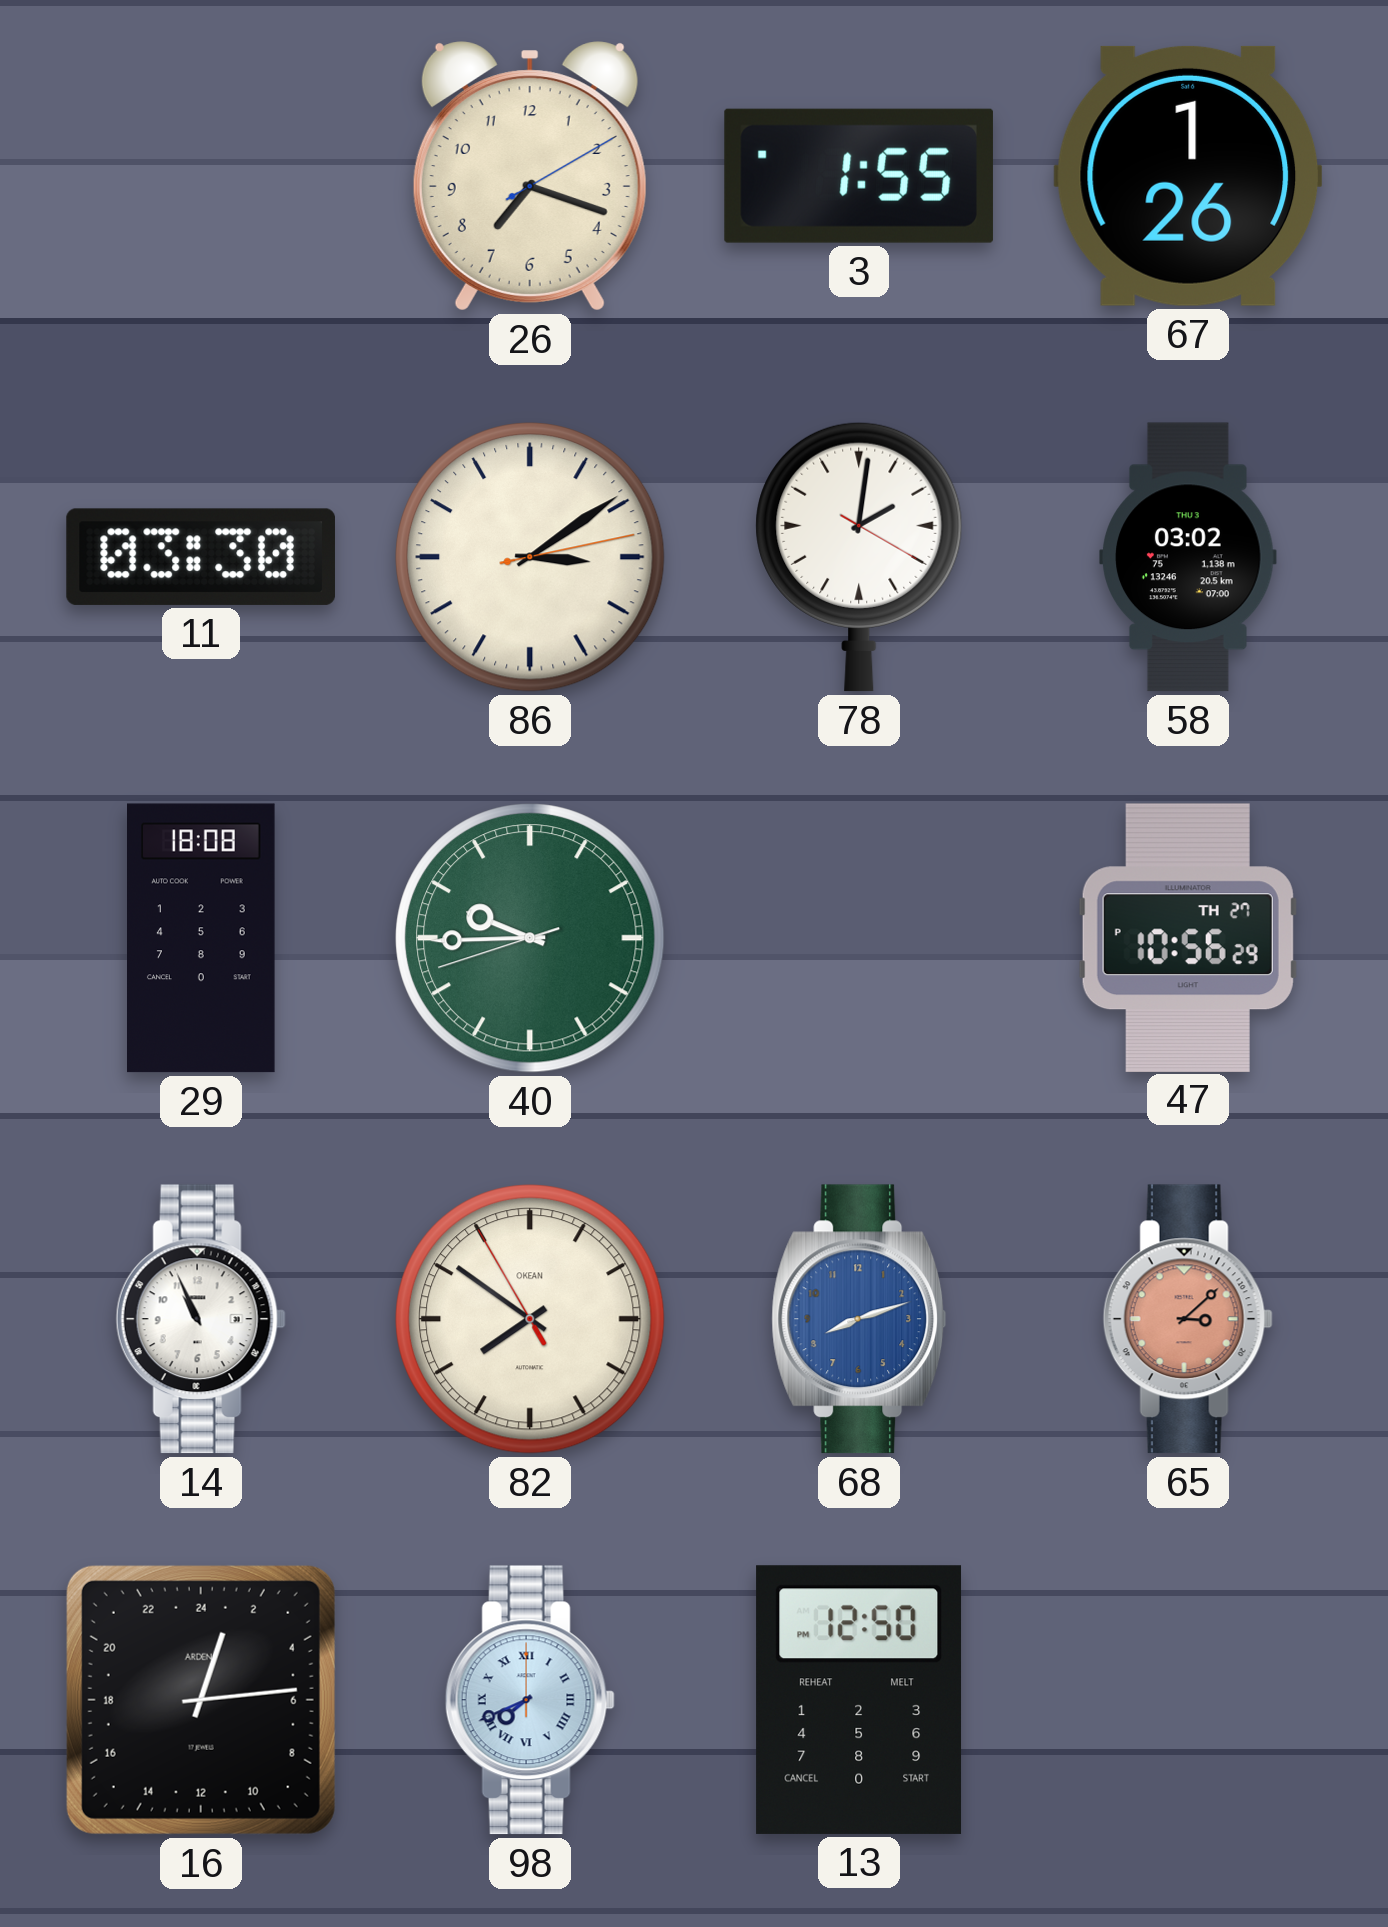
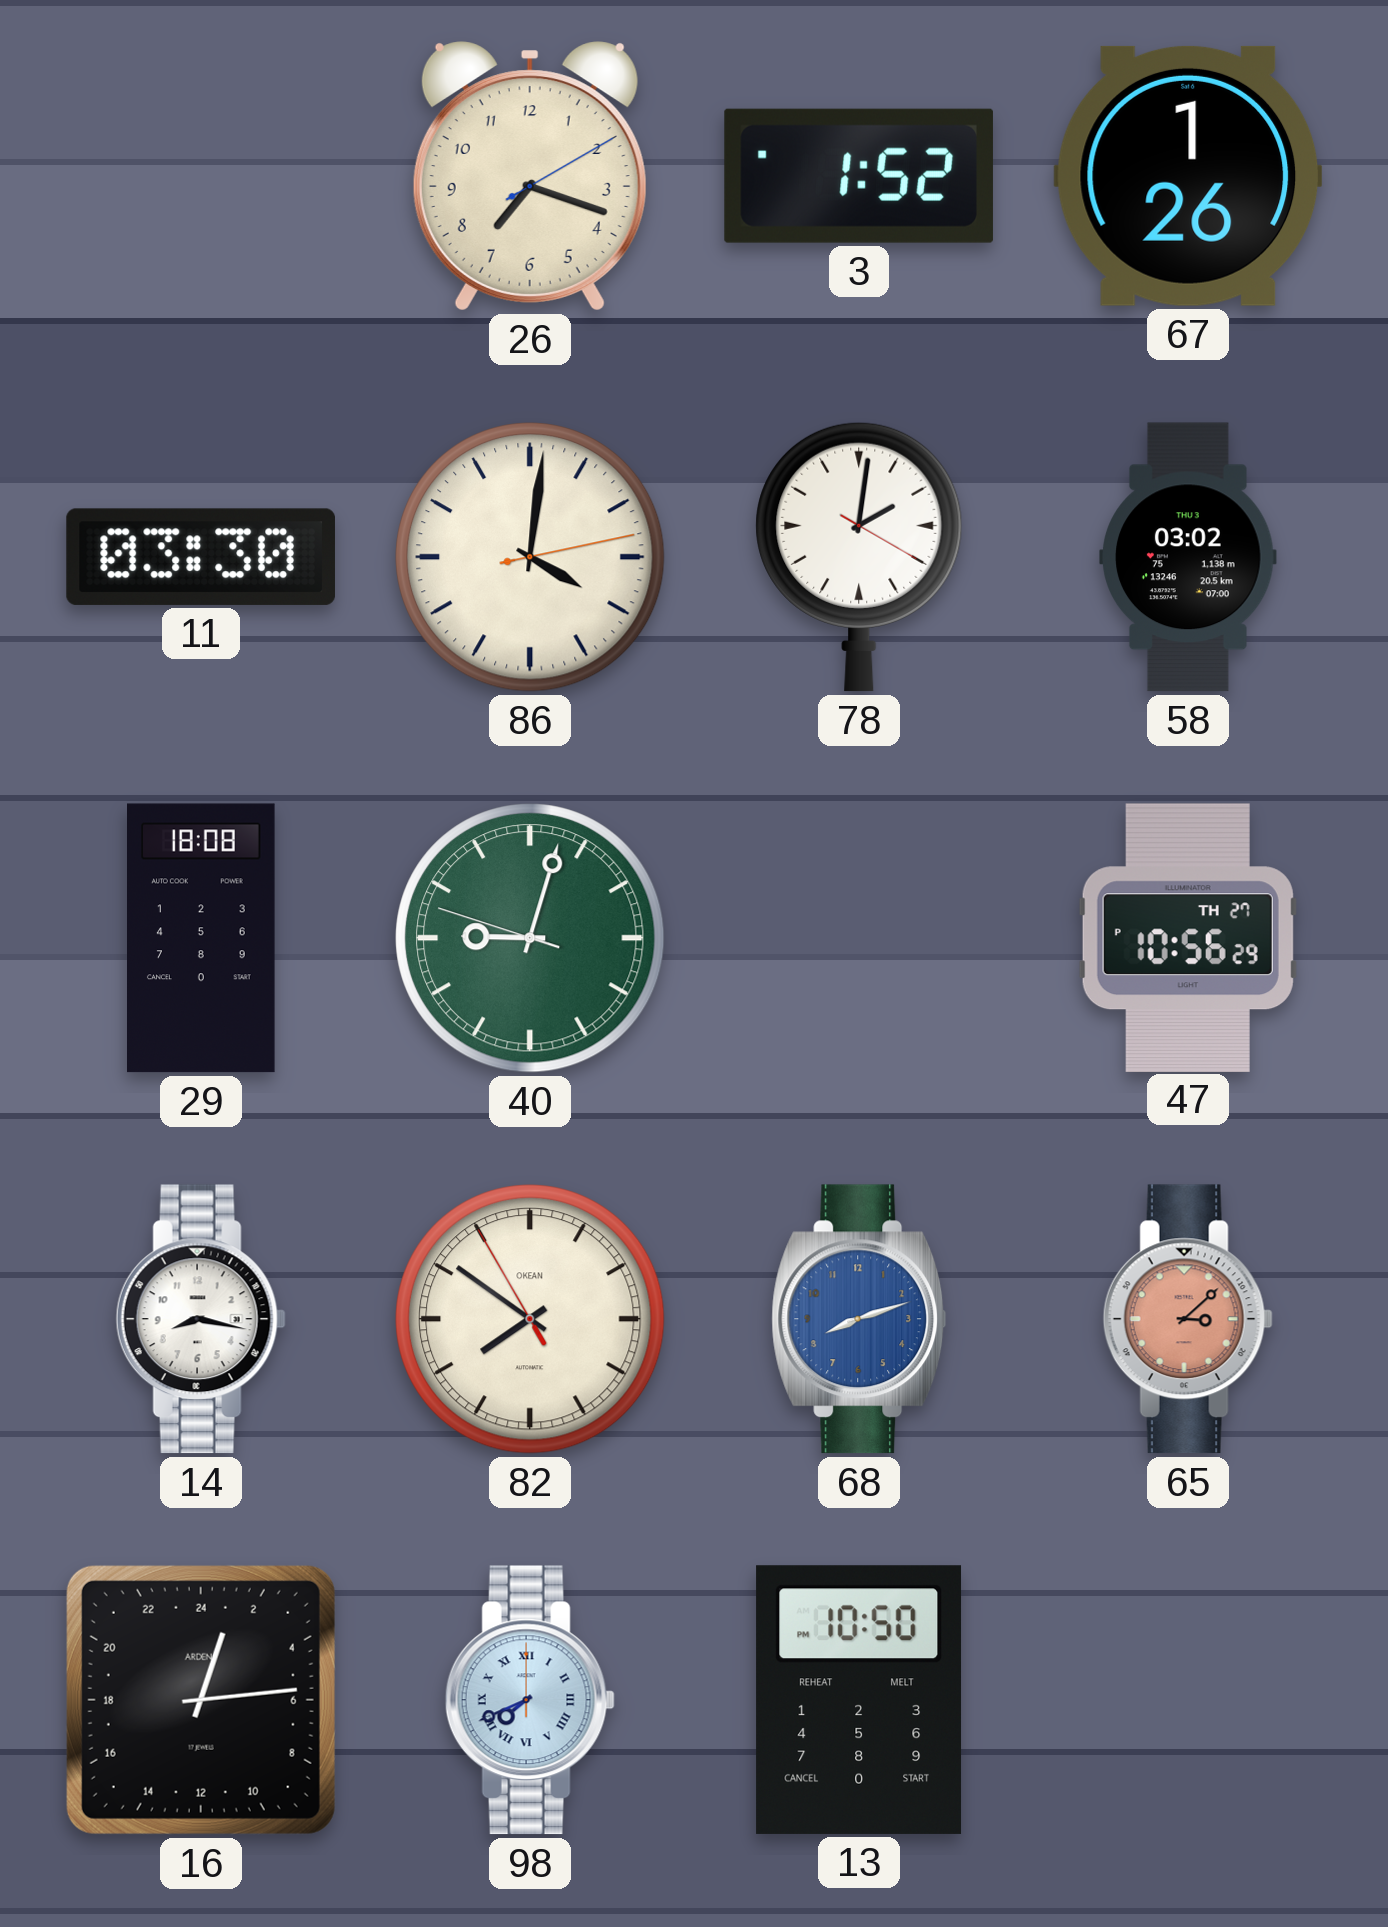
3: 1:55 -> 1:52
86: 3:09 -> 4:01
40: 9:44 -> 9:02
14: 10:56 -> 8:17
13: 12:50 -> 10:50
